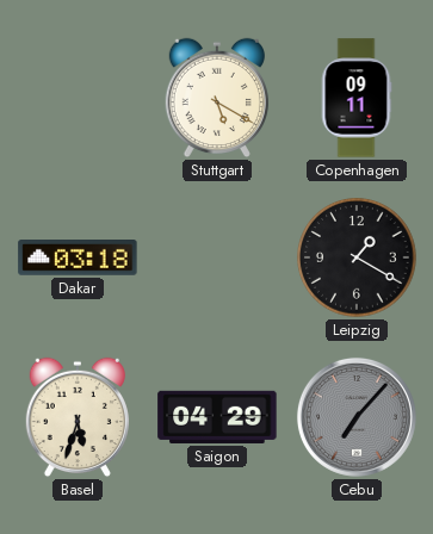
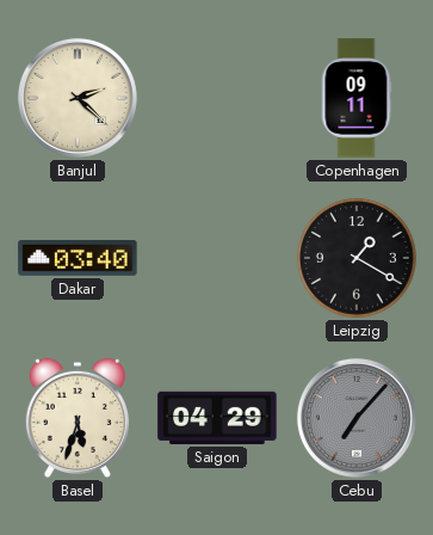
Banjul: none -> 2:22
Stuttgart: 5:20 -> none
Dakar: 03:18 -> 03:40
